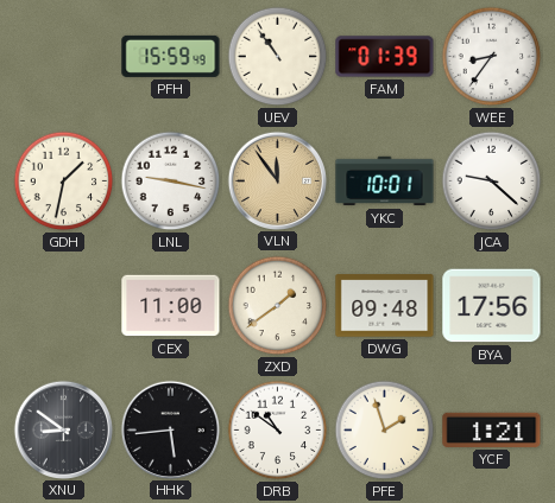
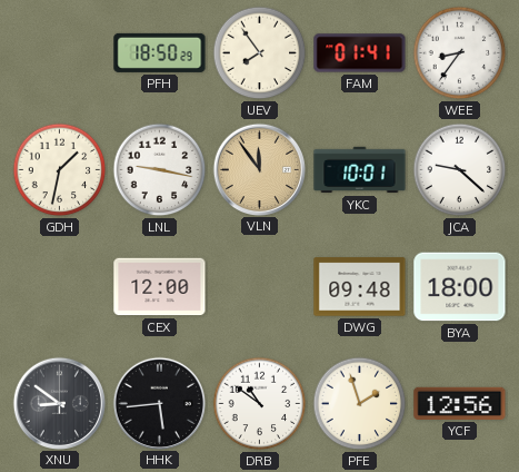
PFH: 15:59 -> 18:50
UEV: 10:54 -> 7:54
FAM: 01:39 -> 01:41
CEX: 11:00 -> 12:00
ZXD: 1:39 -> none
BYA: 17:56 -> 18:00
YCF: 1:21 -> 12:56
